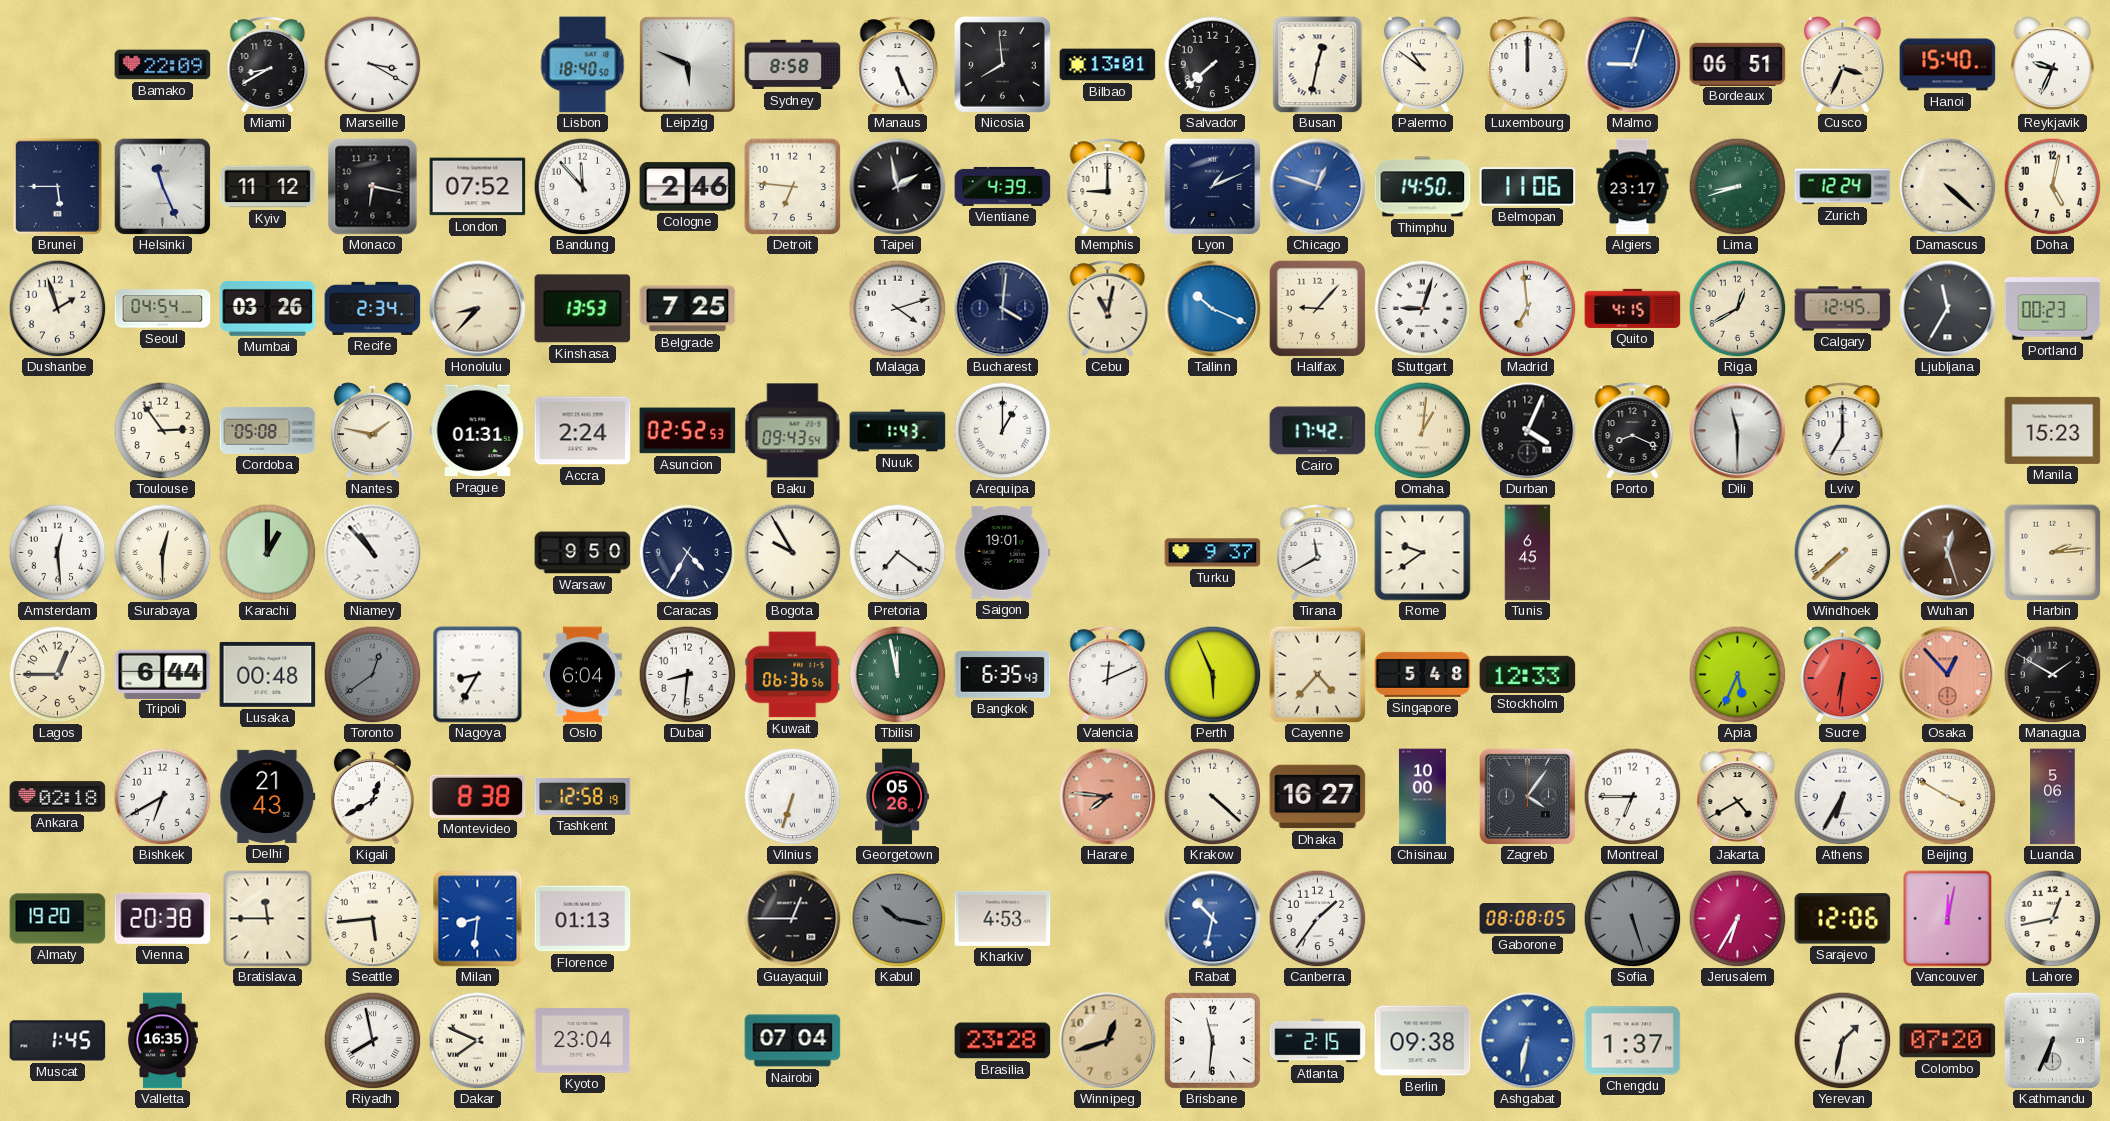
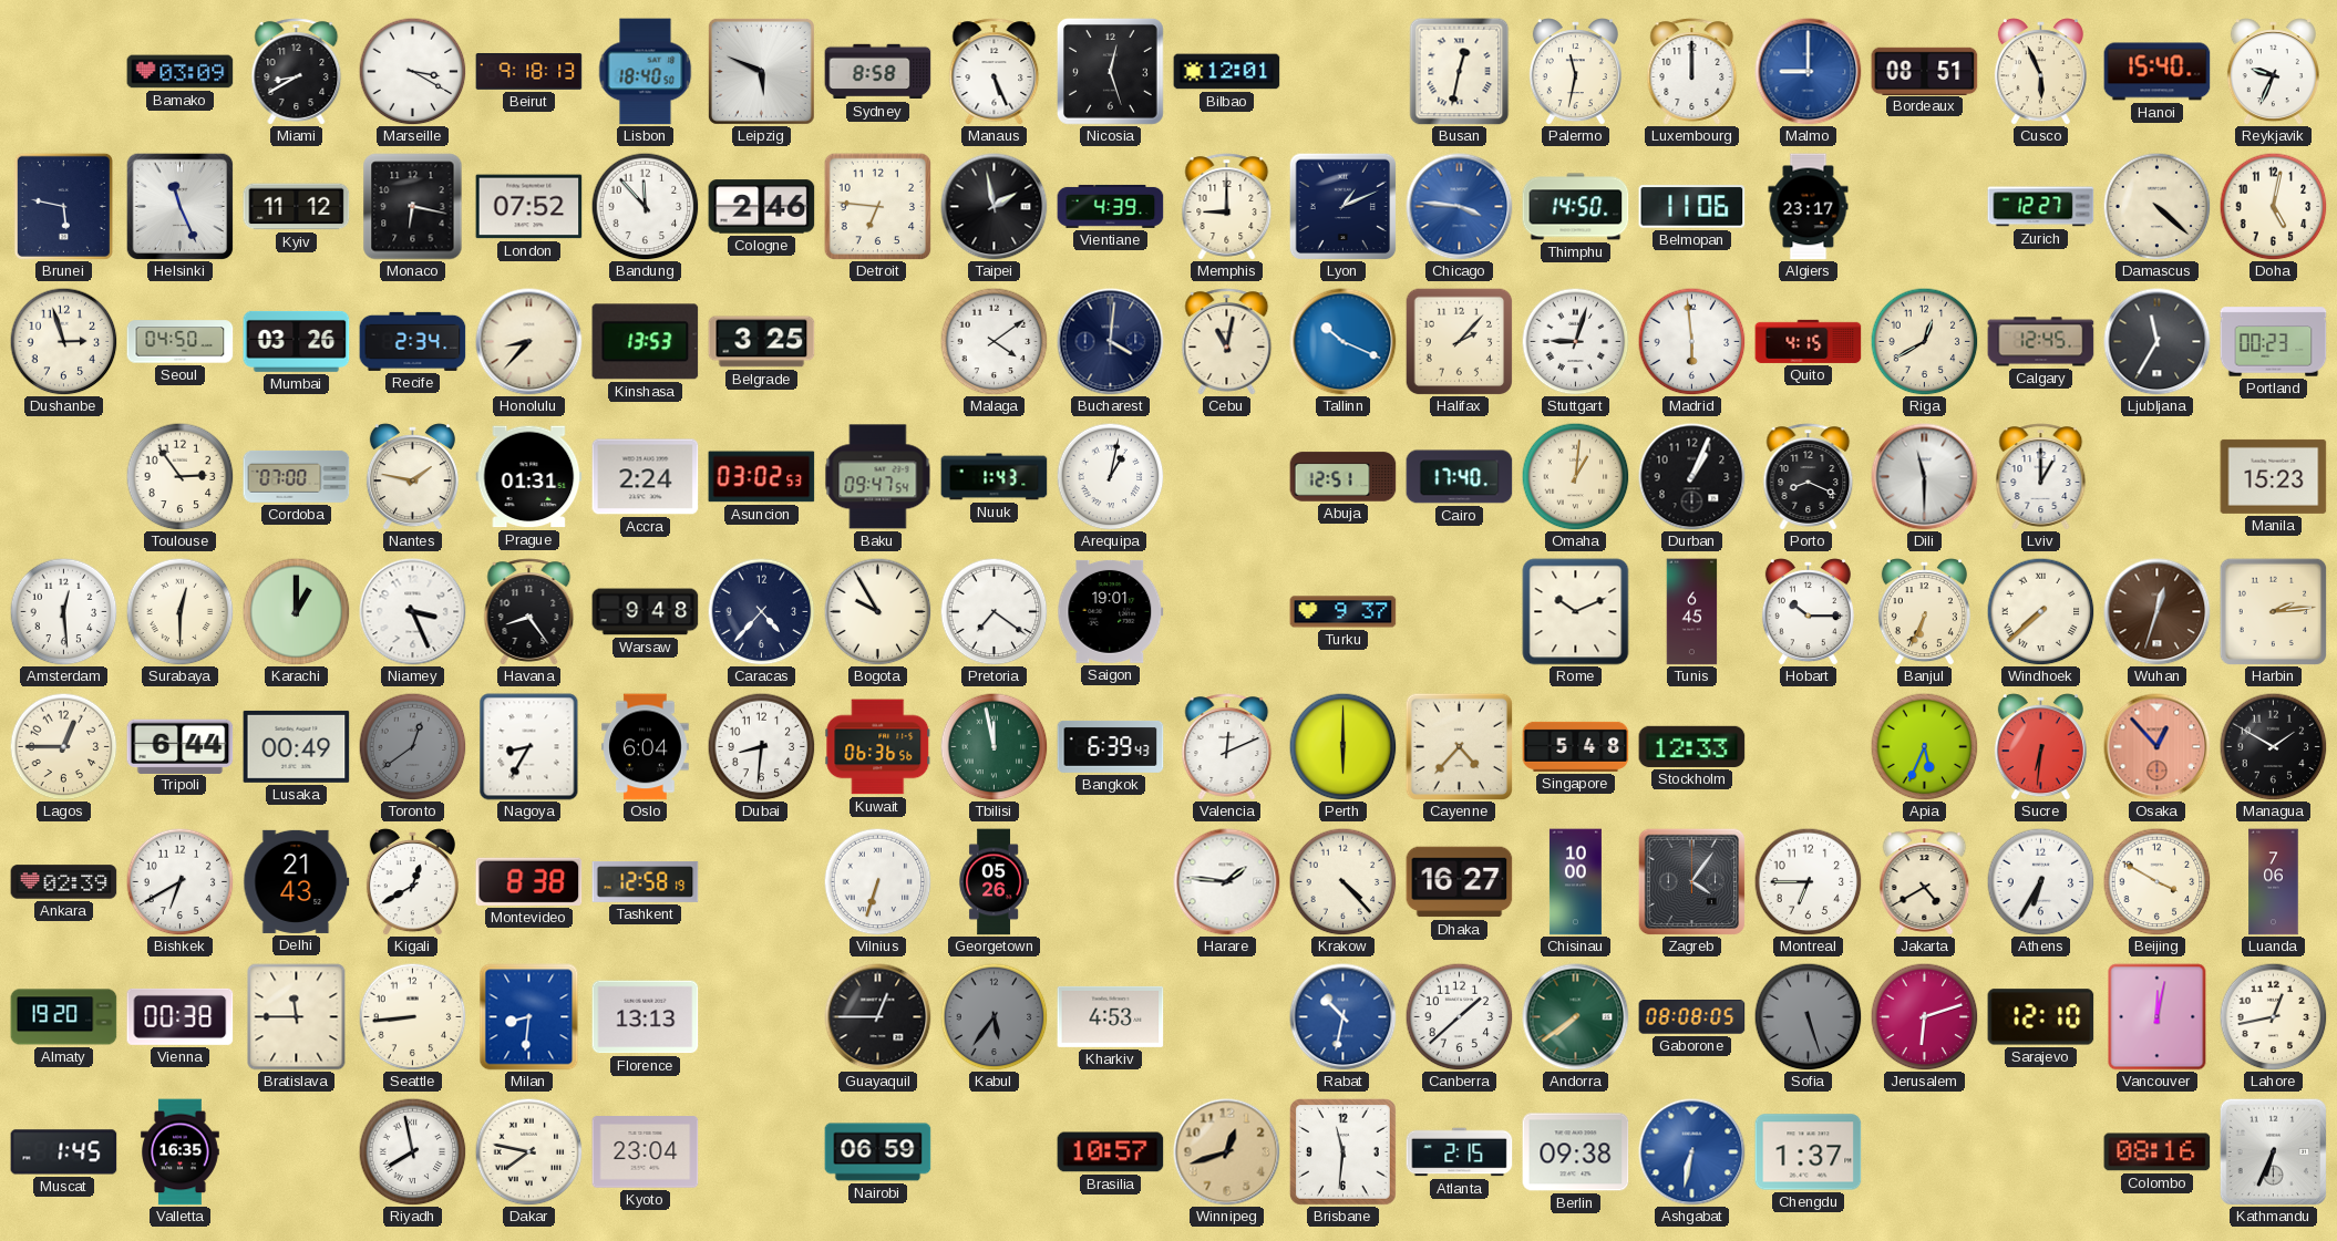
Bamako: 22:09 -> 03:09
Beirut: none -> 9:18
Nicosia: 7:59 -> 12:27
Bilbao: 13:01 -> 12:01
Salvador: 7:38 -> none
Palermo: 10:51 -> 11:32
Malmo: 9:03 -> 9:00
Bordeaux: 06:51 -> 08:51
Cusco: 3:34 -> 5:56
Brunei: 5:45 -> 5:47
Chicago: 12:48 -> 3:46
Lima: 8:42 -> none
Zurich: 12:24 -> 12:27
Dushanbe: 1:57 -> 2:57
Seoul: 04:54 -> 04:50
Belgrade: 7:25 -> 3:25
Malaga: 4:12 -> 4:09
Halifax: 9:07 -> 2:07
Madrid: 6:59 -> 5:59
Cordoba: 05:08 -> 07:00
Asuncion: 02:52 -> 03:02
Baku: 09:43 -> 09:47
Arequipa: 1:00 -> 1:02
Abuja: none -> 12:51
Cairo: 17:42 -> 17:40
Durban: 4:04 -> 1:04
Lviv: 7:00 -> 1:00
Niamey: 10:53 -> 3:26
Havana: none -> 8:24
Warsaw: 9:50 -> 9:48
Caracas: 4:35 -> 4:37
Tirana: 11:40 -> none
Rome: 9:39 -> 10:11
Hobart: none -> 10:15
Banjul: none -> 6:34
Wuhan: 12:27 -> 12:33
Lusaka: 00:48 -> 00:49
Bangkok: 6:35 -> 6:39
Perth: 5:56 -> 6:00
Ankara: 02:18 -> 02:39
Harare: 7:46 -> 1:46
Harare dial: salmon -> white
Krakow: 4:22 -> 4:23
Luanda: 5:06 -> 7:06
Vienna: 20:38 -> 00:38
Seattle: 5:44 -> 8:44
Florence: 01:13 -> 13:13
Kabul: 10:17 -> 5:36
Canberra: 1:36 -> 1:38
Andorra: none -> 7:39
Jerusalem: 6:35 -> 6:12
Sarajevo: 12:06 -> 12:10
Dakar: 7:49 -> 7:47
Nairobi: 07:04 -> 06:59
Brasilia: 23:28 -> 10:57
Yerevan: 1:32 -> none
Colombo: 07:20 -> 08:16
